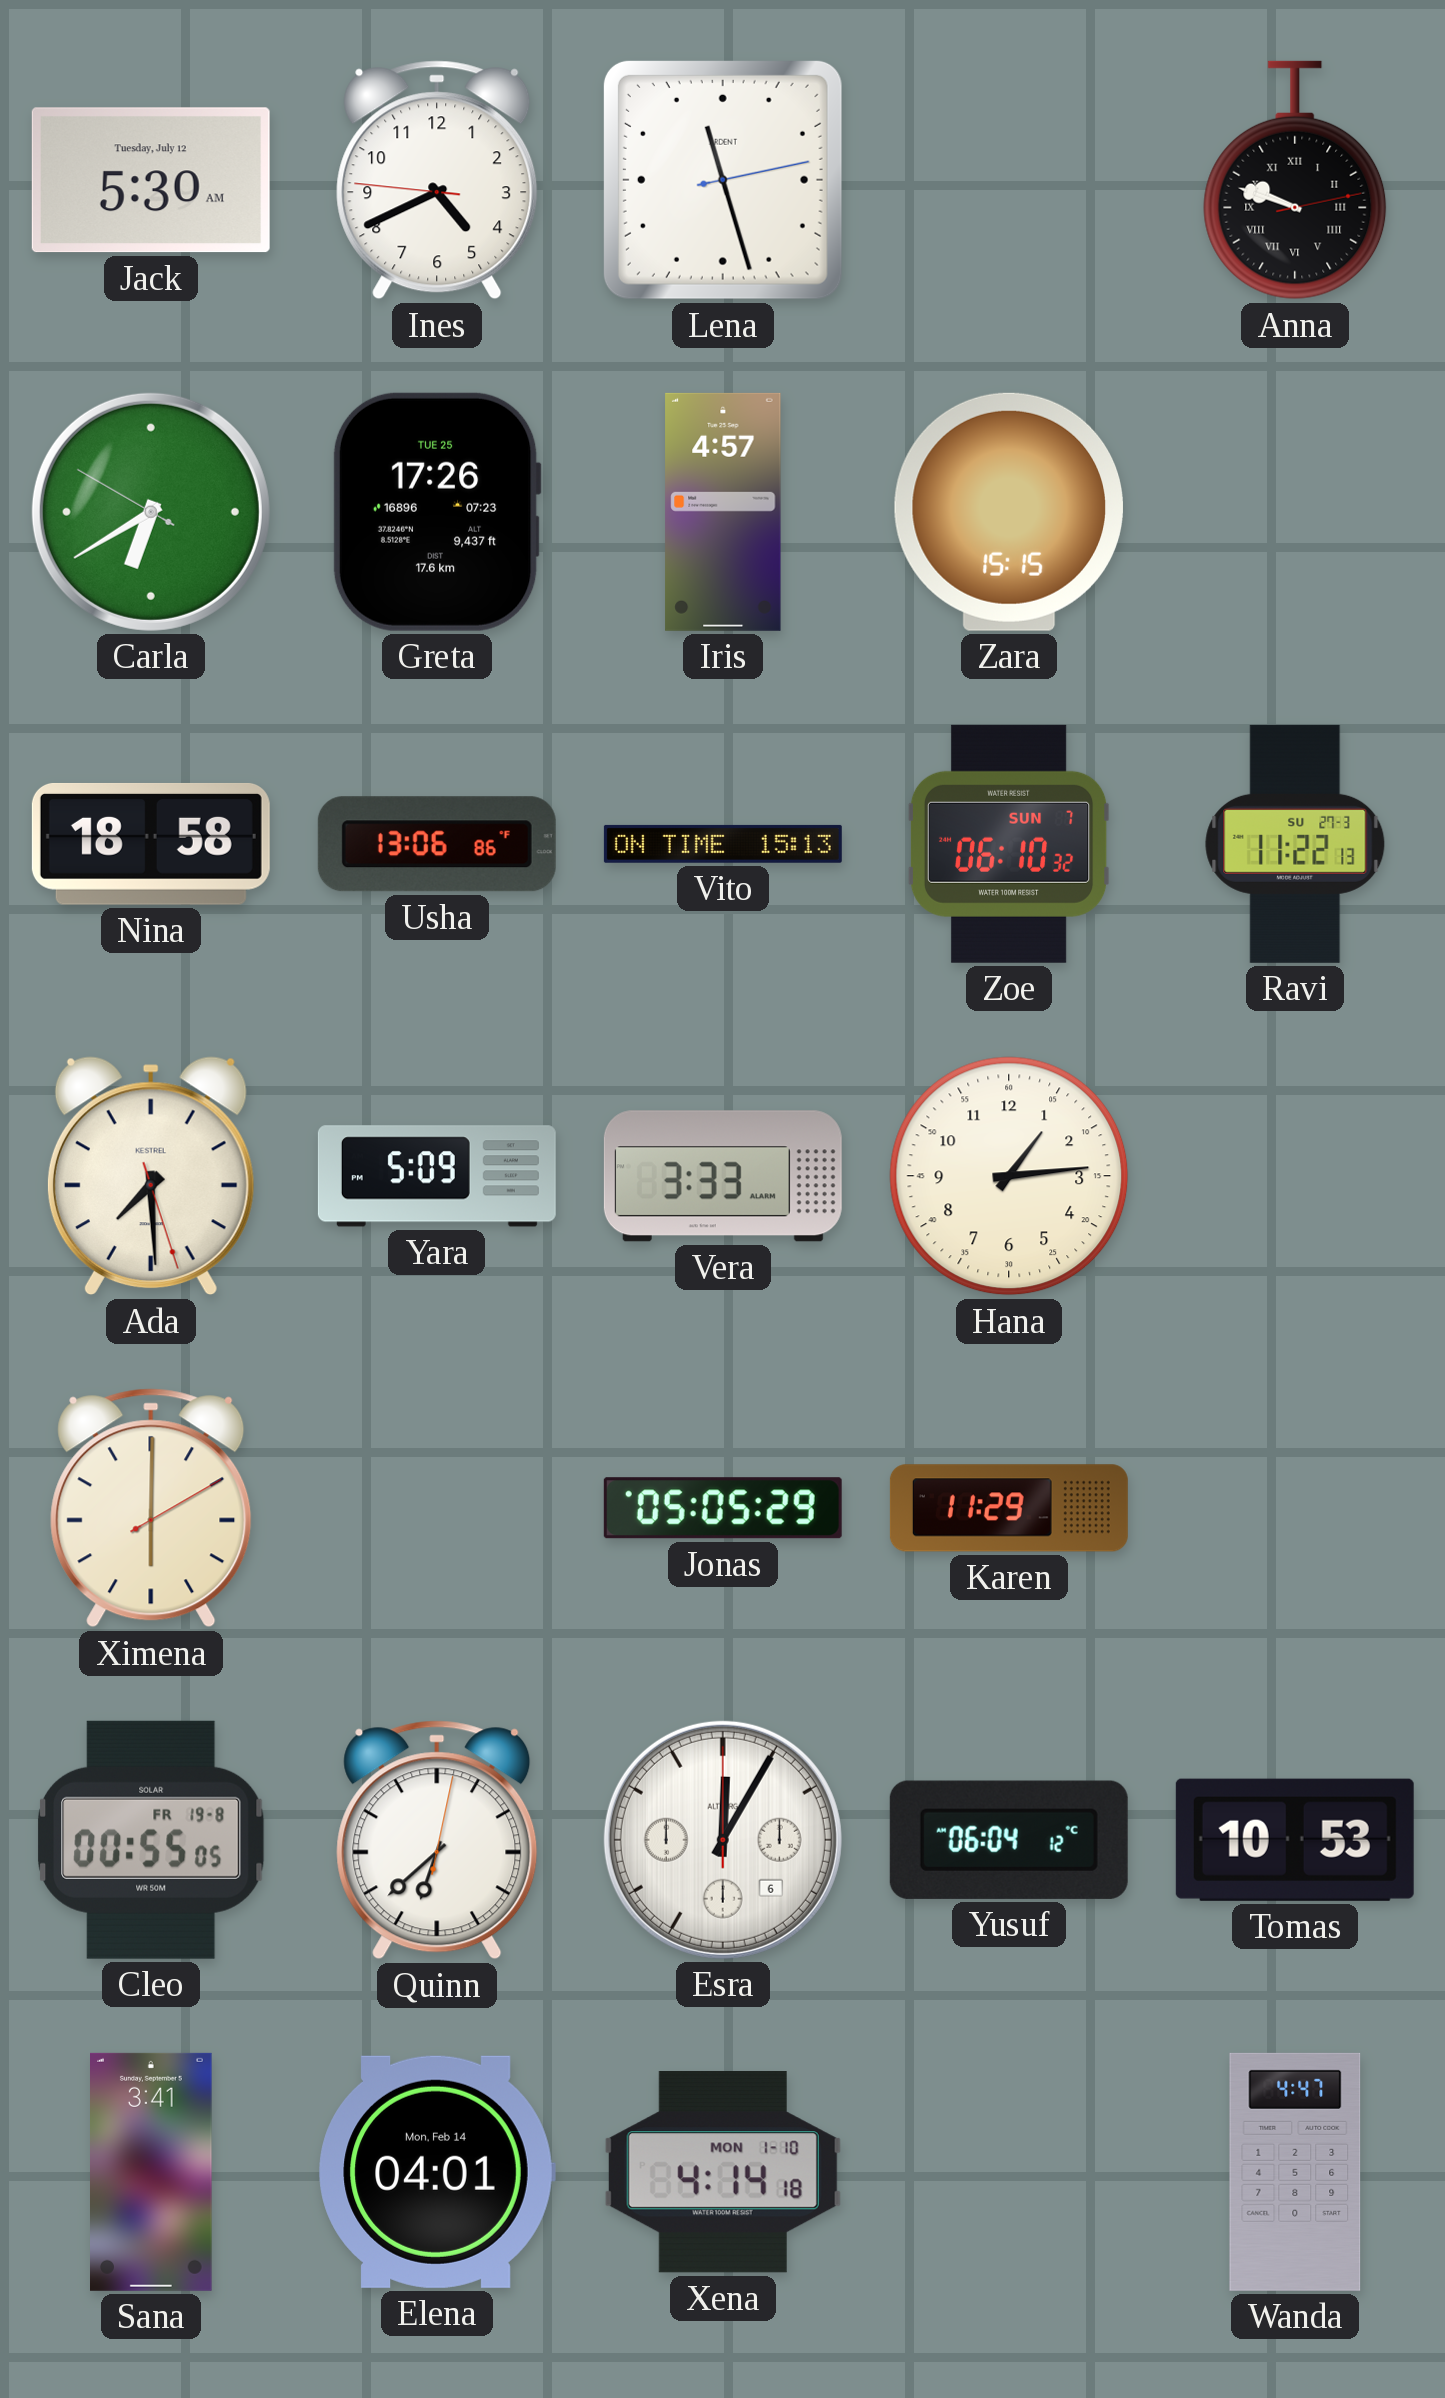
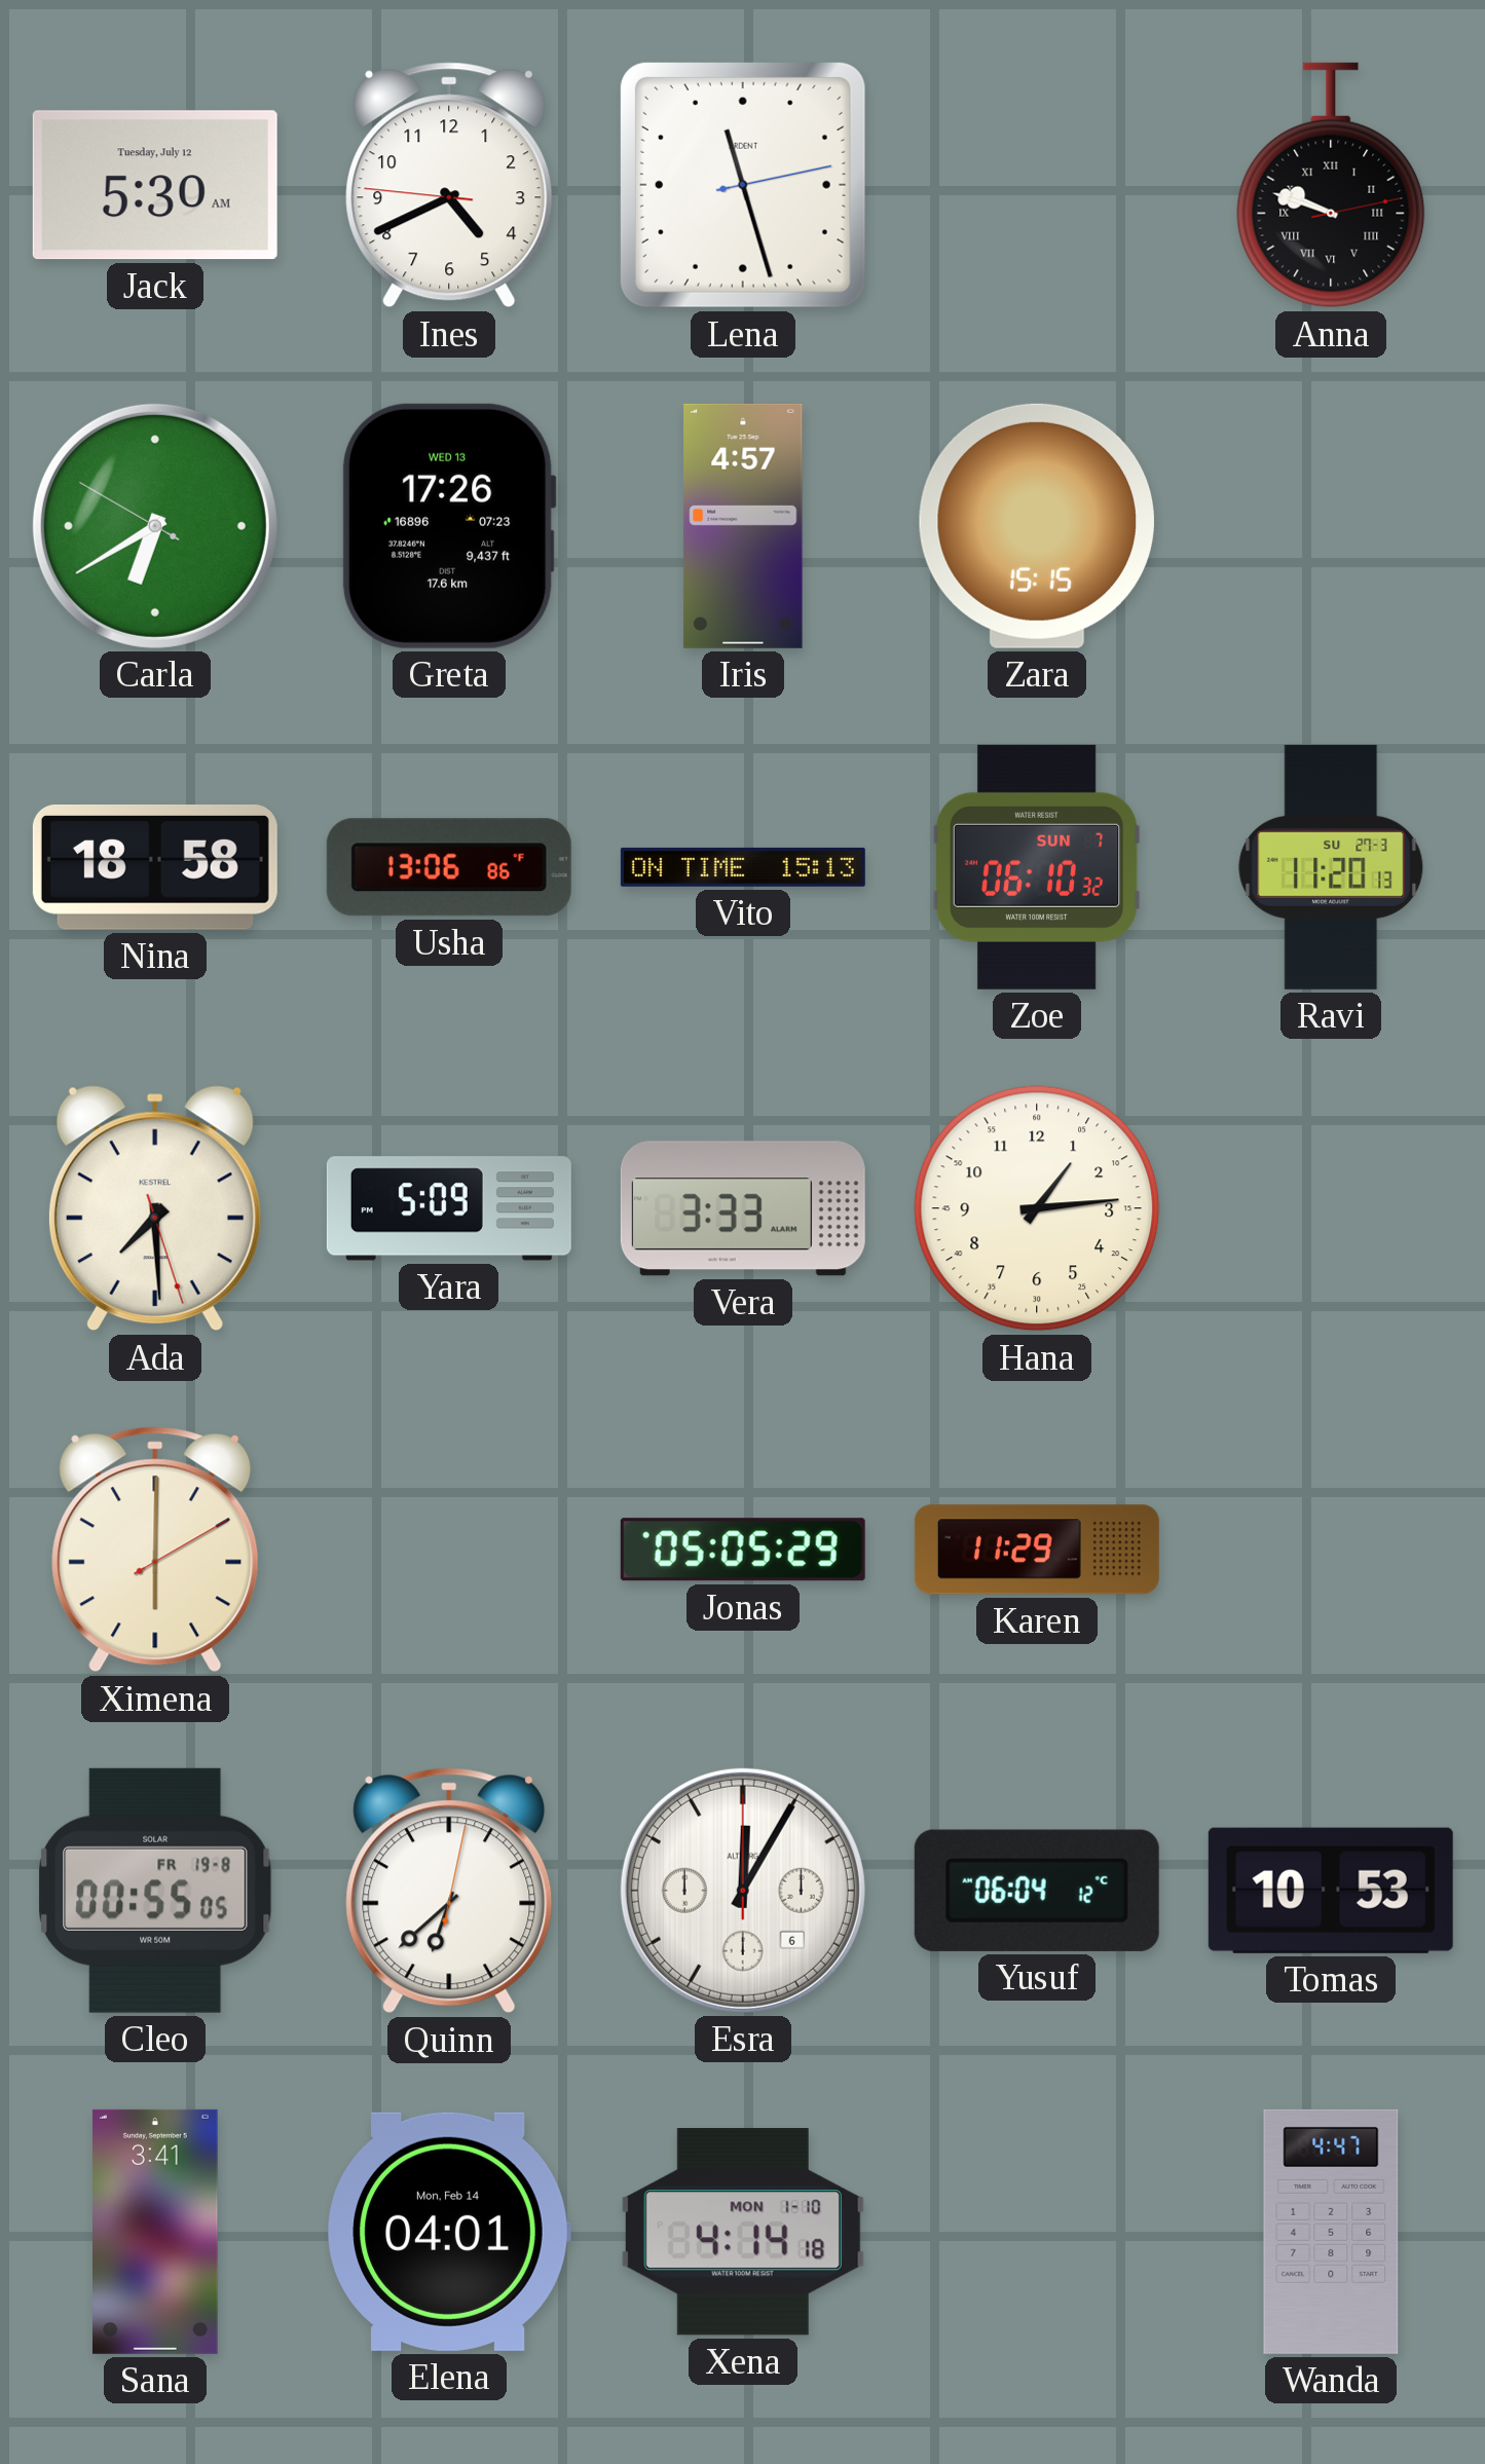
Greta date: TUE 25 -> WED 13
Ravi: 11:22 -> 11:20
